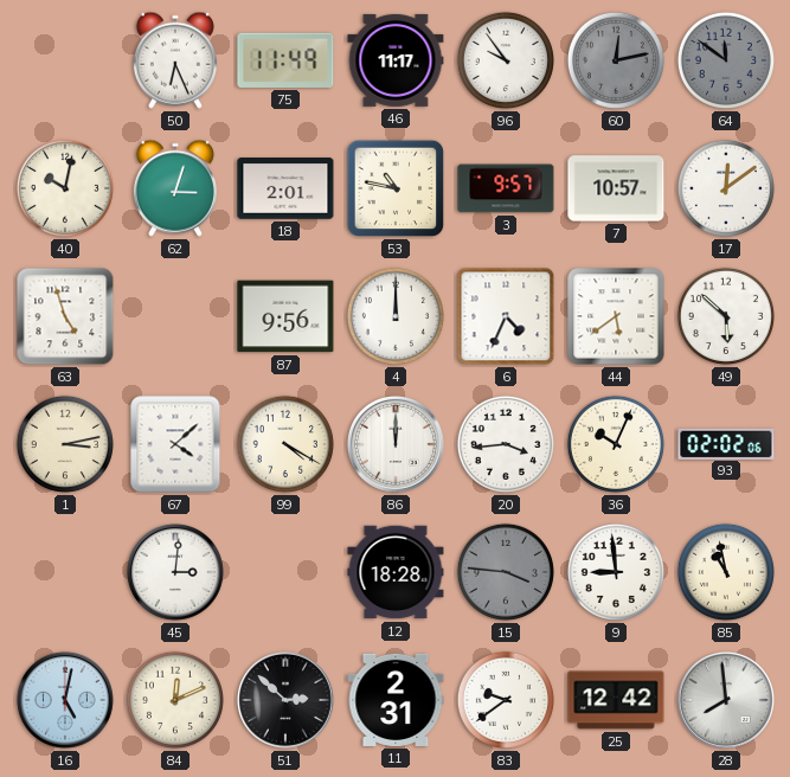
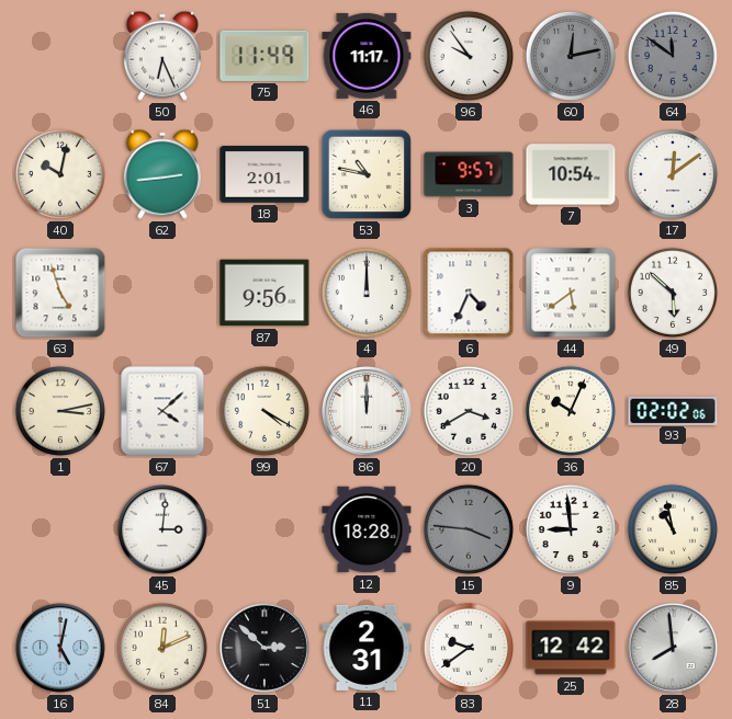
62: 3:03 -> 2:44
7: 10:57 -> 10:54
20: 3:44 -> 3:40
